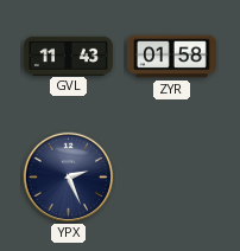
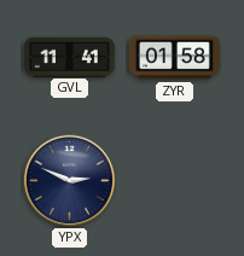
GVL: 11:43 -> 11:41
YPX: 2:26 -> 2:49
